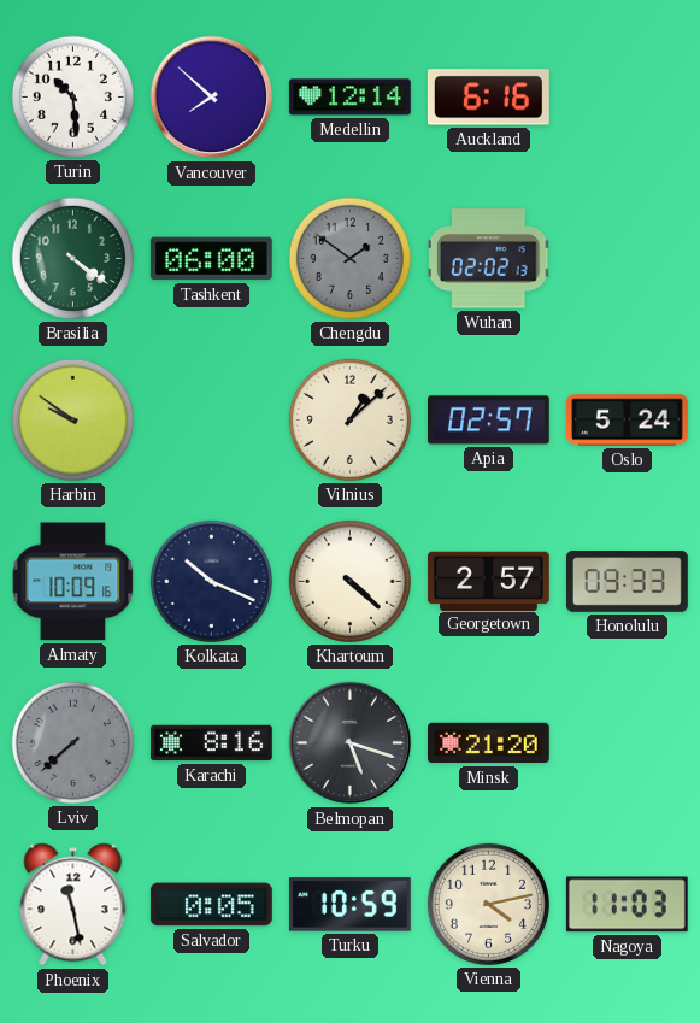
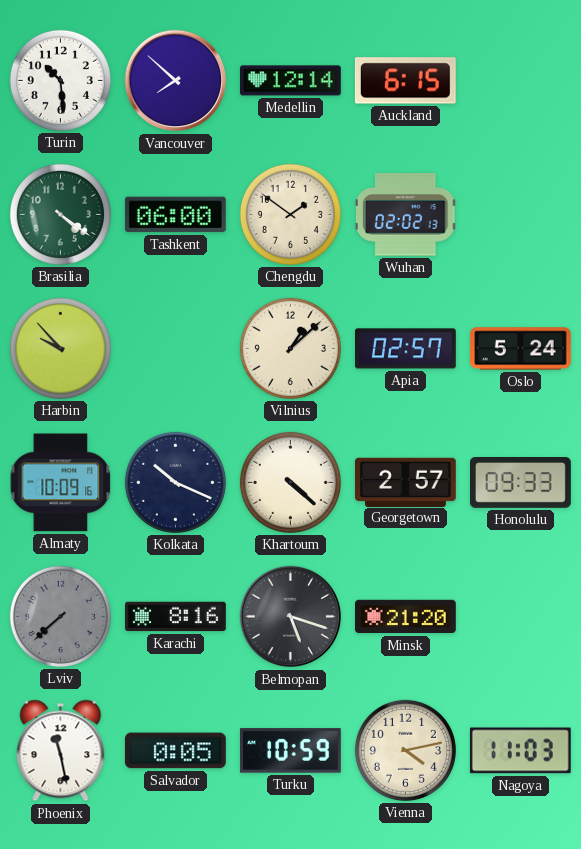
Auckland: 6:16 -> 6:15
Chengdu dial: grey -> cream
Harbin: 9:51 -> 9:53
